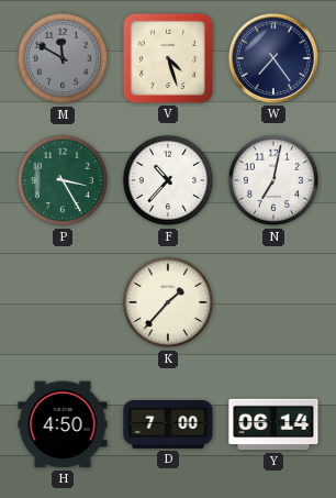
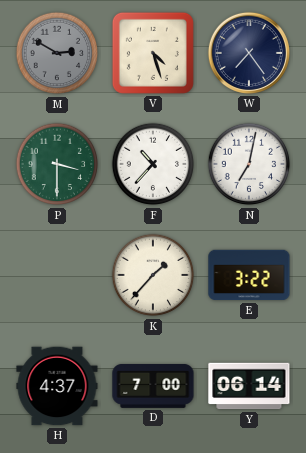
M: 11:50 -> 2:50
P: 3:25 -> 3:30
E: none -> 3:22
H: 4:50 -> 4:37
